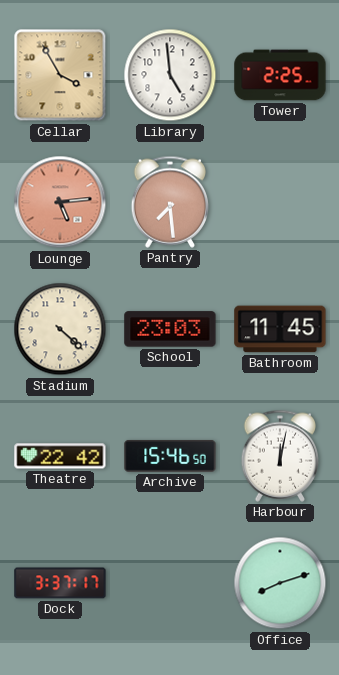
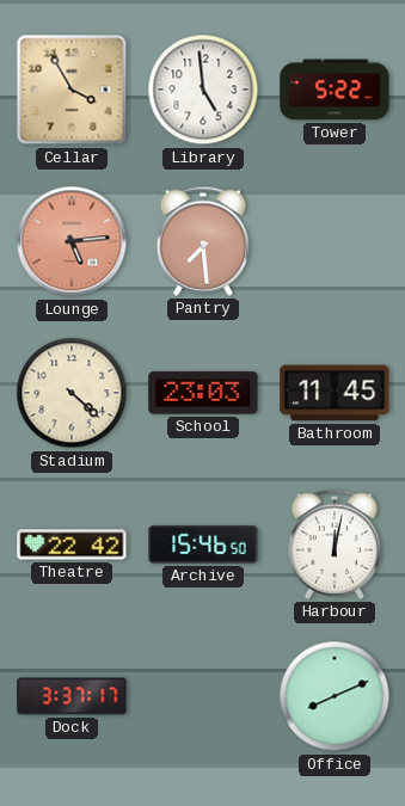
Tower: 2:25 -> 5:22
Office: 8:12 -> 8:11
